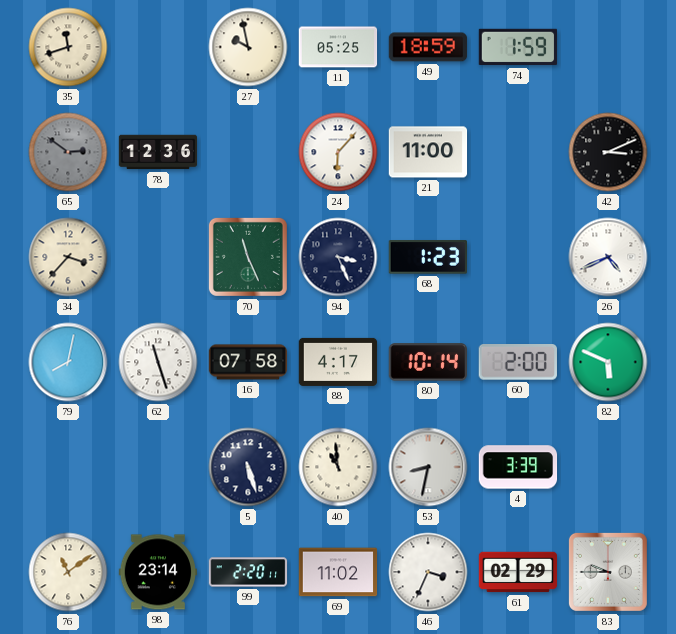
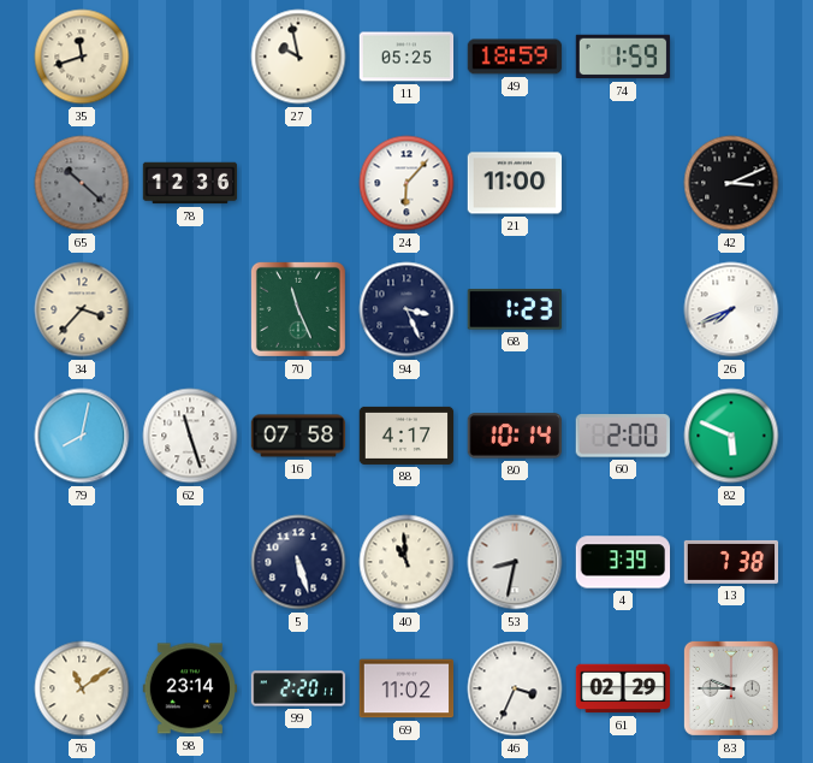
65: 2:51 -> 10:22
26: 4:41 -> 7:41
13: none -> 7:38
